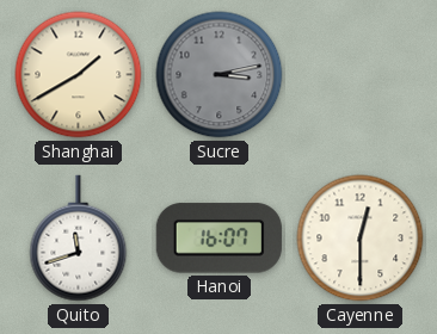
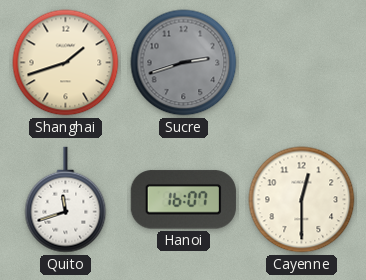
Shanghai: 1:40 -> 1:42
Sucre: 3:13 -> 2:42
